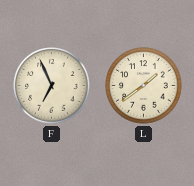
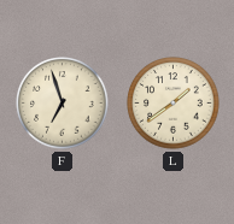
F: 6:56 -> 6:57
